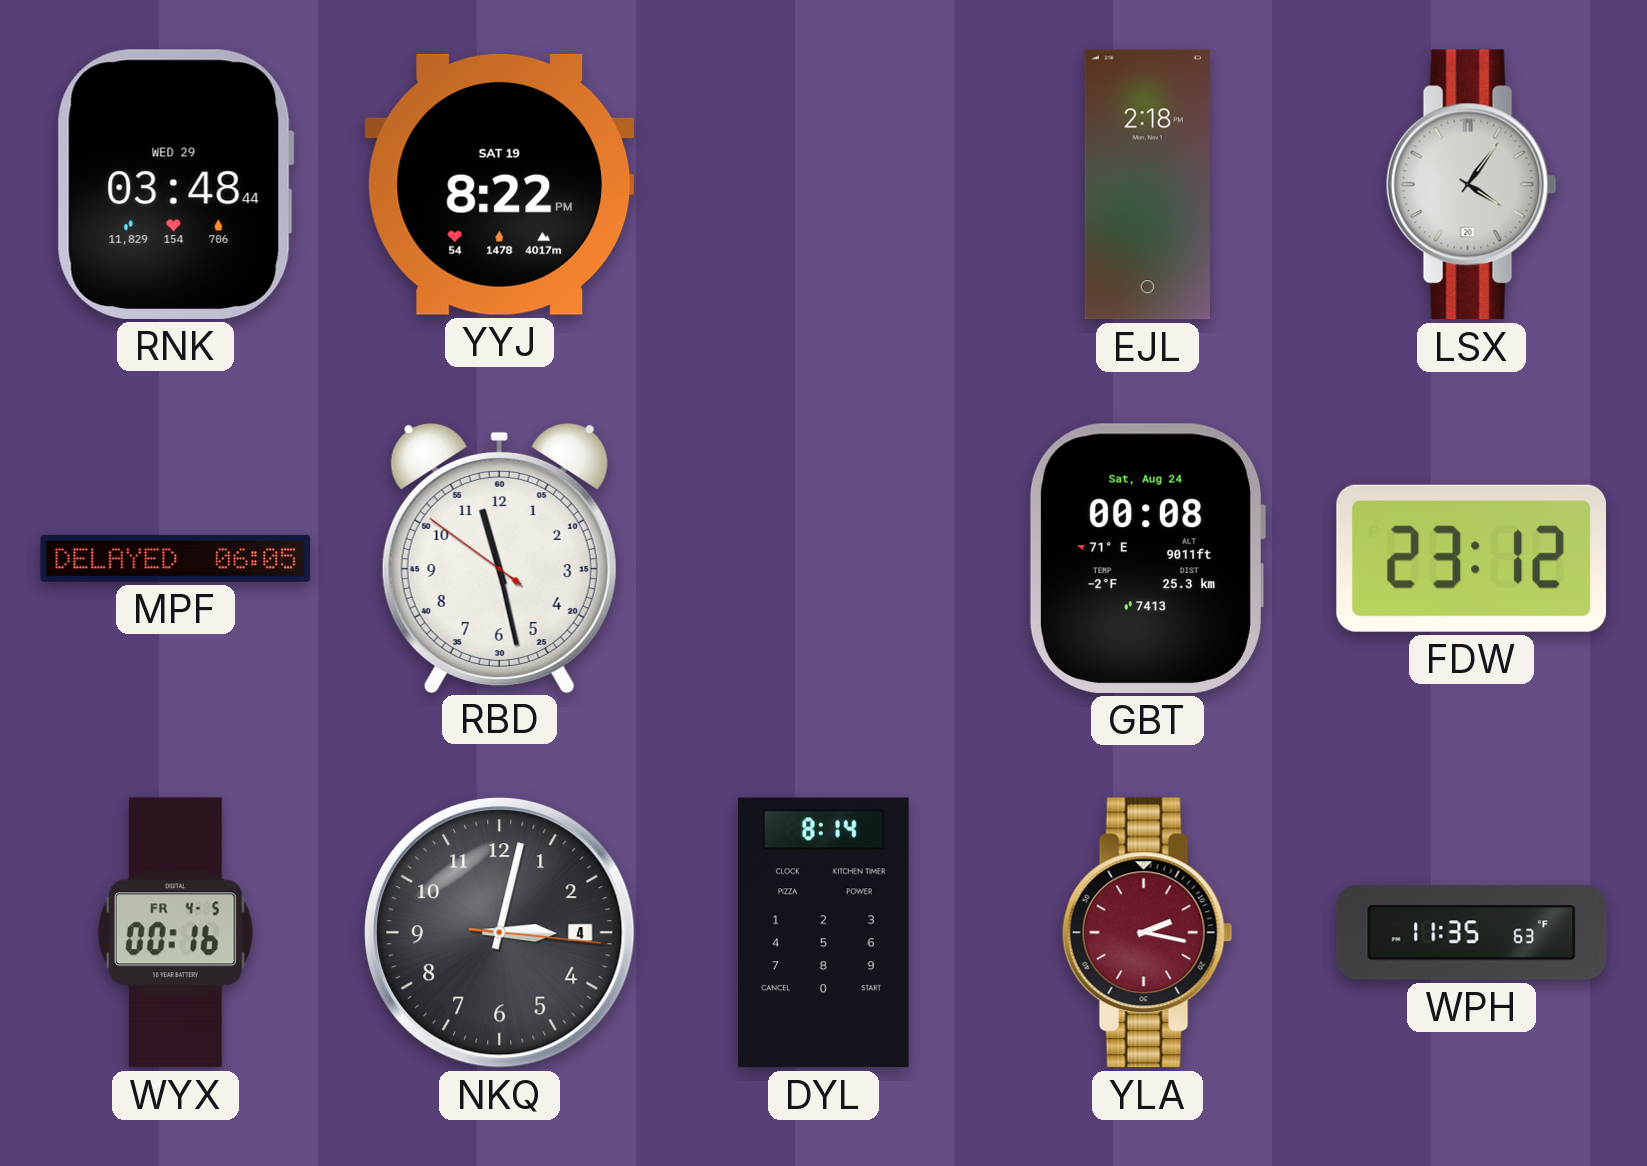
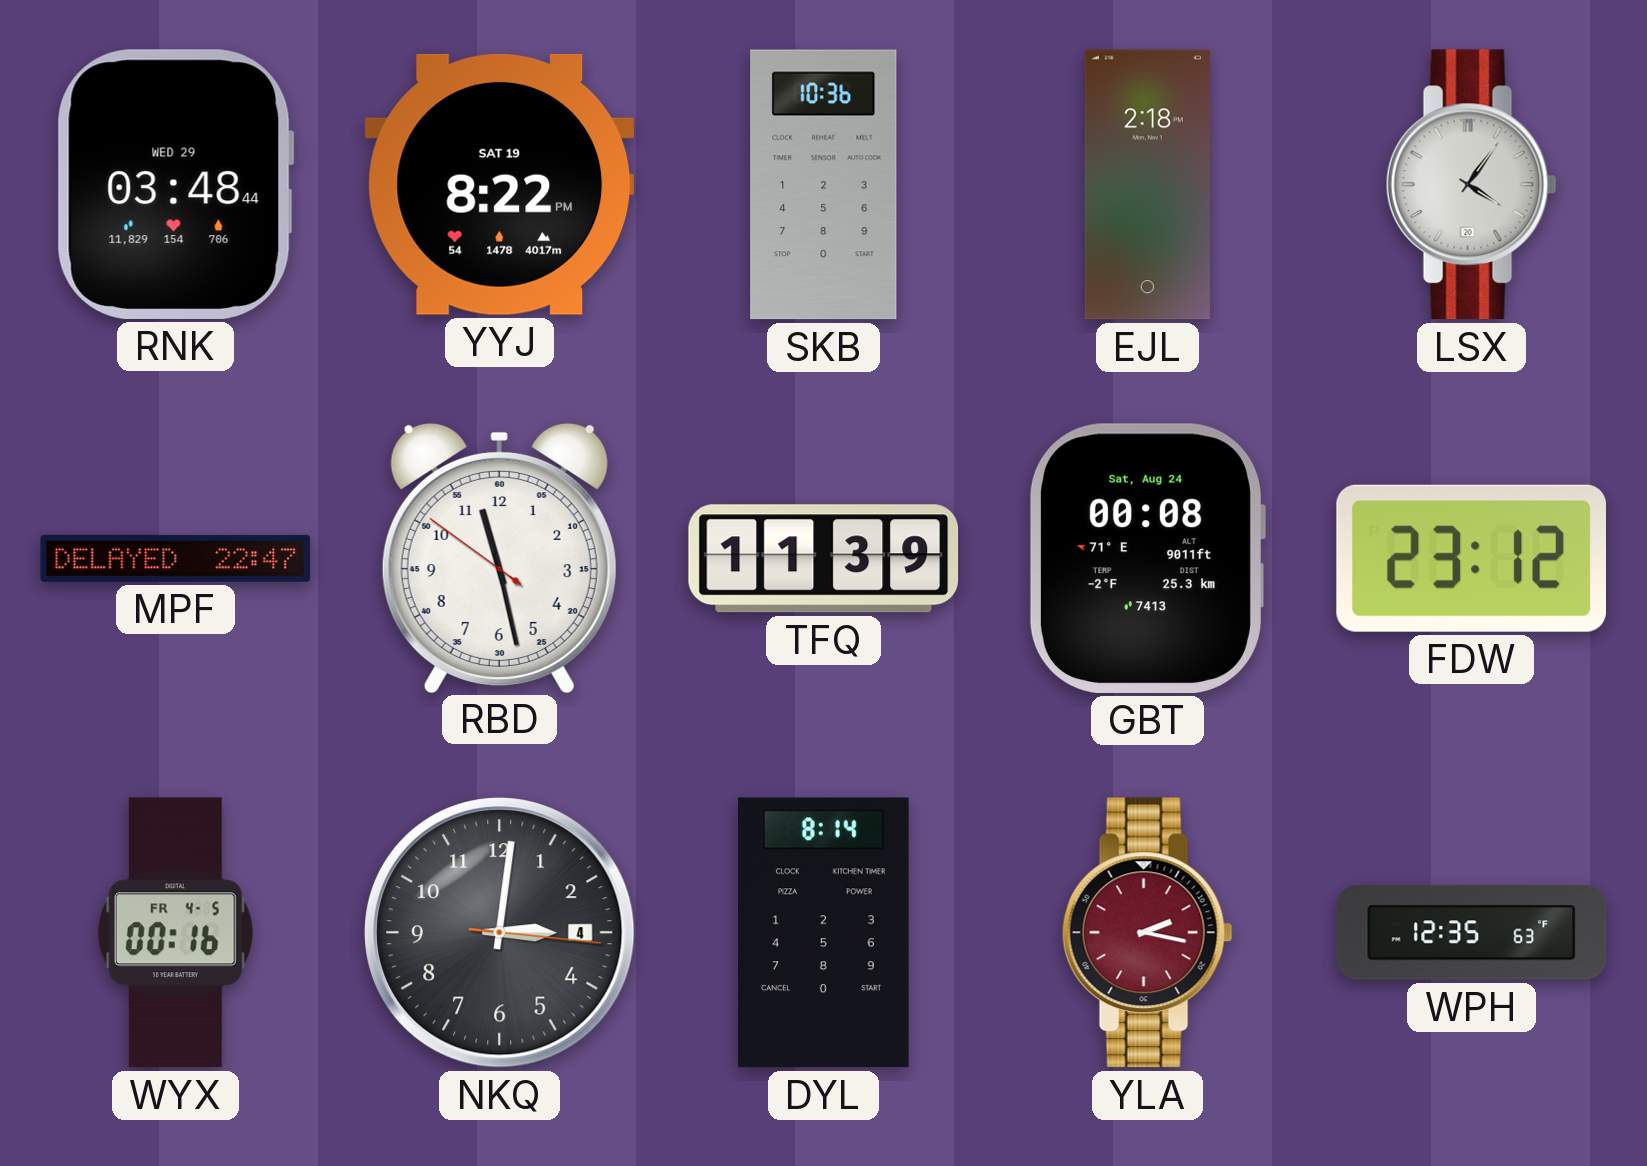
SKB: none -> 10:36
MPF: 06:05 -> 22:47
TFQ: none -> 11:39
NKQ: 3:02 -> 3:01
WPH: 11:35 -> 12:35
